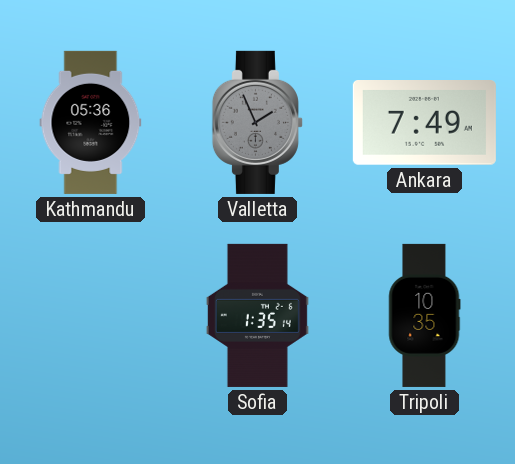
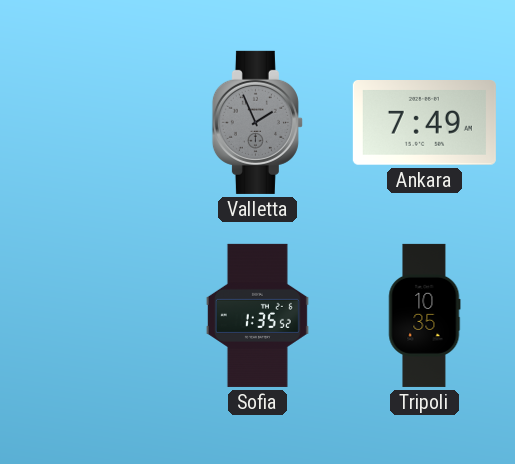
Kathmandu: 05:36 -> none
Sofia: 1:35:14 -> 1:35:52
